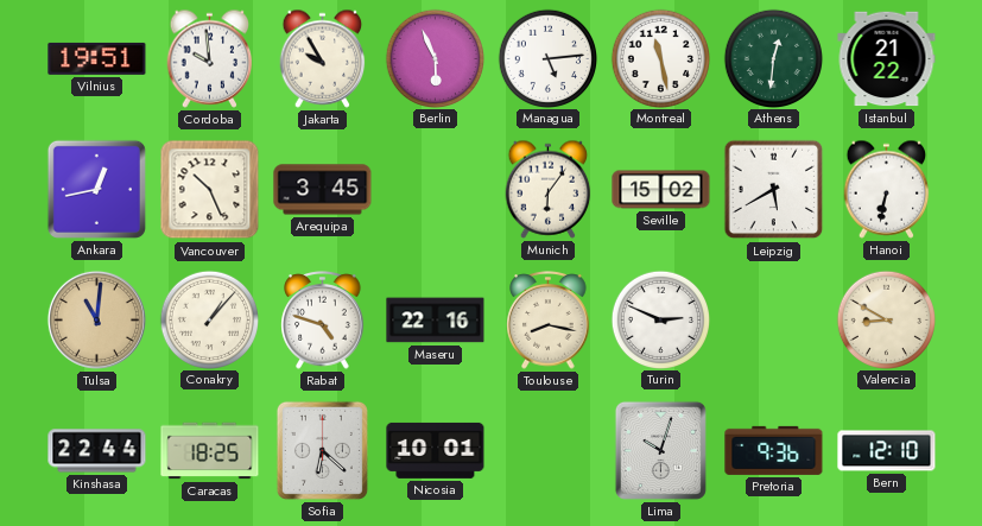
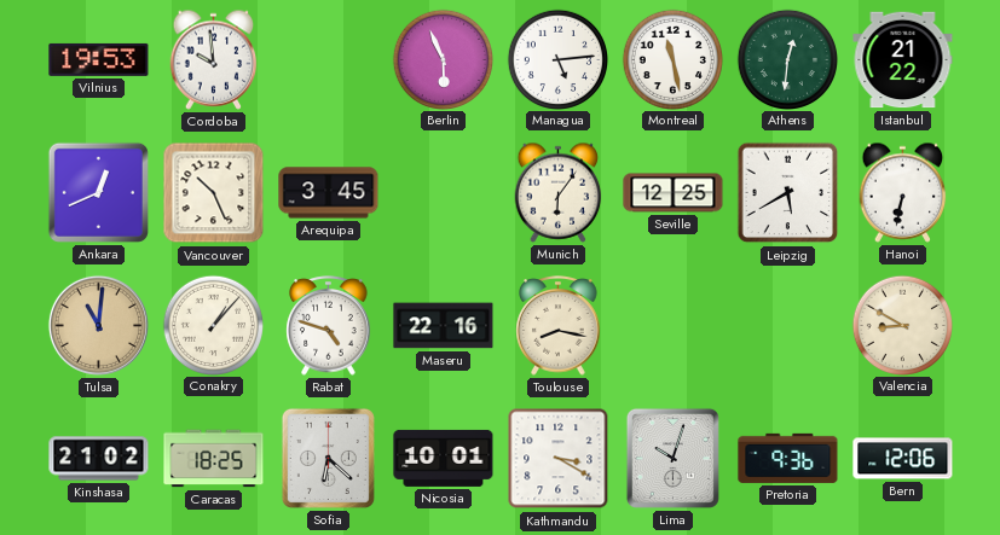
Vilnius: 19:51 -> 19:53
Jakarta: 9:55 -> none
Ankara: 12:43 -> 12:41
Seville: 15:02 -> 12:25
Turin: 2:49 -> none
Kinshasa: 22:44 -> 21:02
Kathmandu: none -> 3:20
Bern: 12:10 -> 12:06
